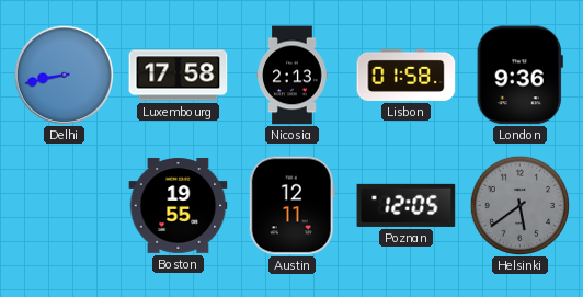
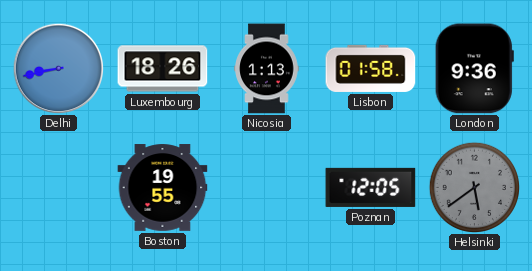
Luxembourg: 17:58 -> 18:26
Nicosia: 2:13 -> 1:13
Austin: 12:11 -> none
